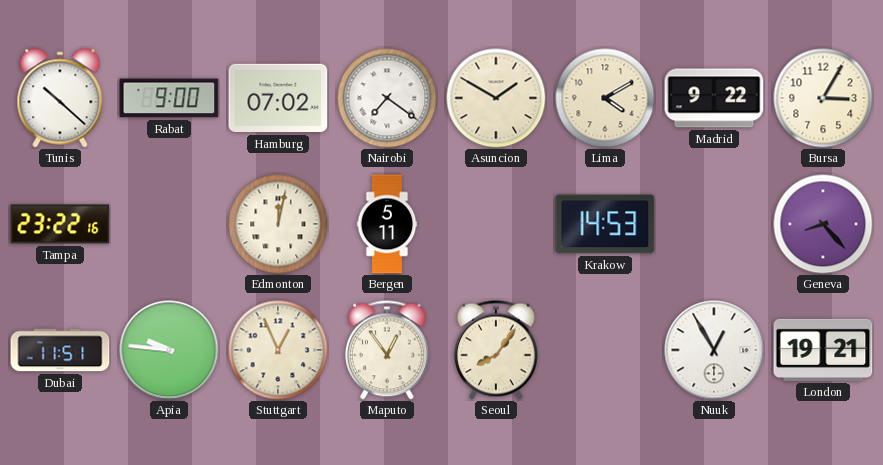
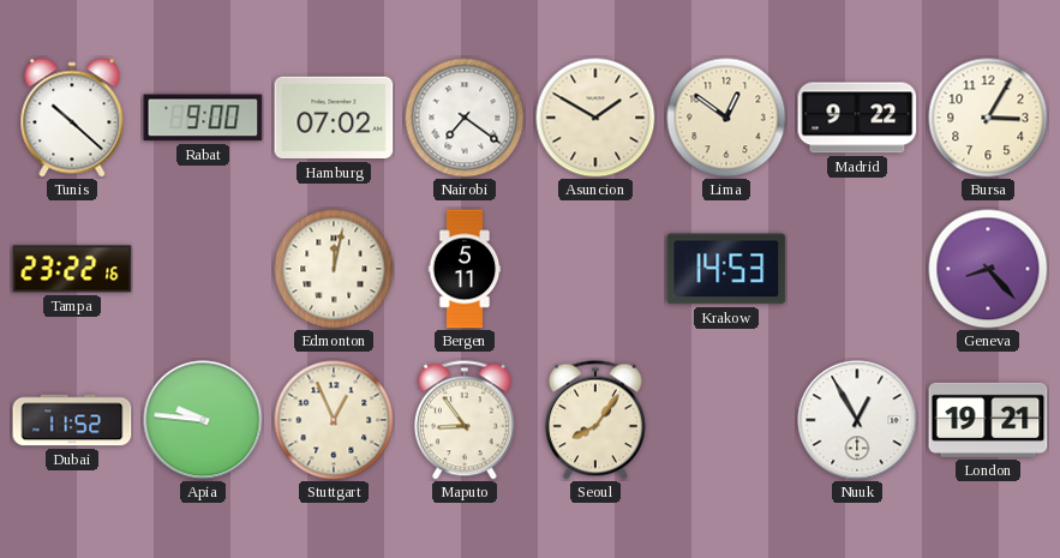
Lima: 4:10 -> 12:51
Dubai: 11:51 -> 11:52
Maputo: 12:54 -> 8:54
